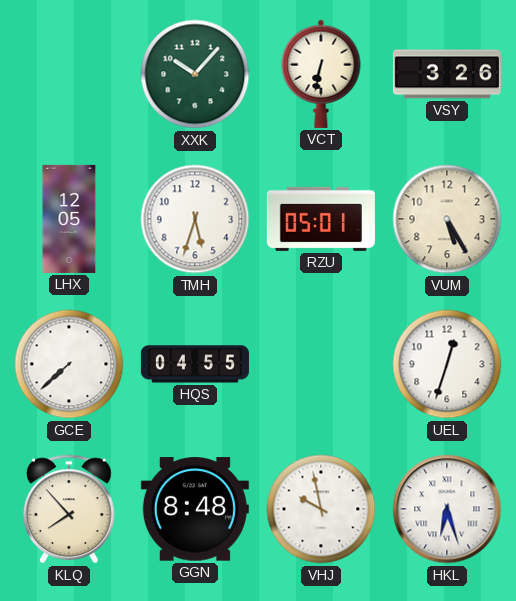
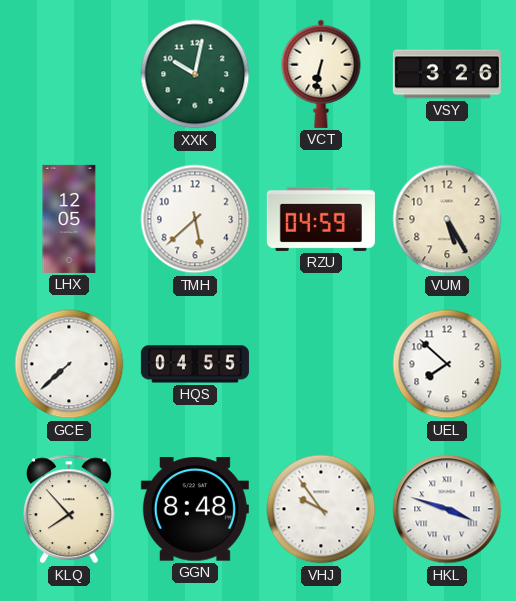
XXK: 10:07 -> 10:02
TMH: 5:33 -> 5:38
RZU: 05:01 -> 04:59
UEL: 12:33 -> 7:52
VHJ: 9:58 -> 9:54
HKL: 6:27 -> 3:48
